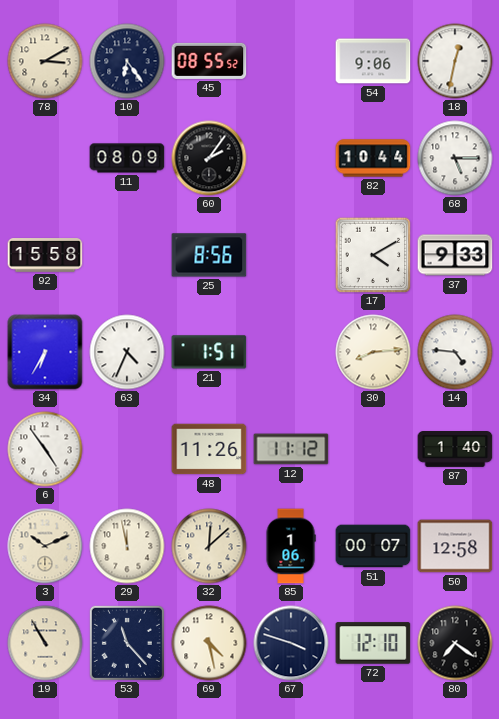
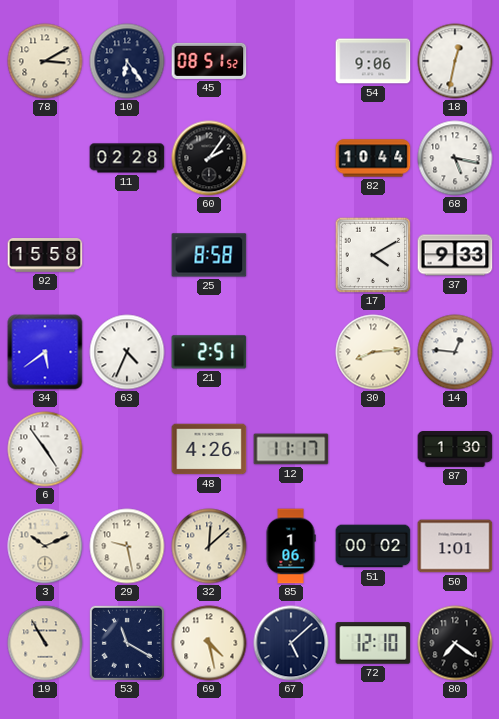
45: 08:55 -> 08:51
11: 08:09 -> 02:28
68: 5:15 -> 5:17
25: 8:56 -> 8:58
34: 6:35 -> 5:39
21: 1:51 -> 2:51
14: 4:46 -> 12:46
48: 11:26 -> 4:26
12: 11:12 -> 11:17
87: 1:40 -> 1:30
29: 11:58 -> 9:28
51: 00:07 -> 00:02
50: 12:58 -> 1:01
53: 11:23 -> 11:20
67: 3:48 -> 5:08
